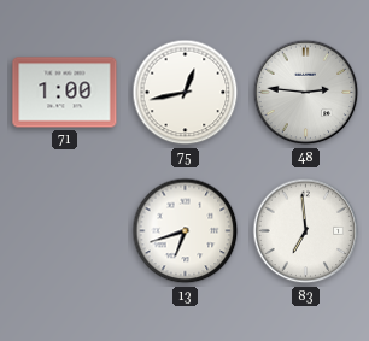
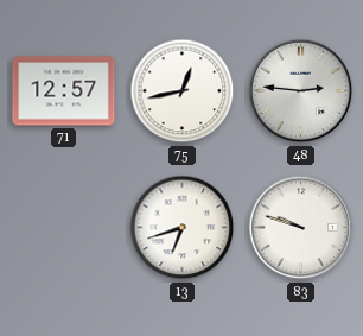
71: 1:00 -> 12:57
83: 6:59 -> 9:48
